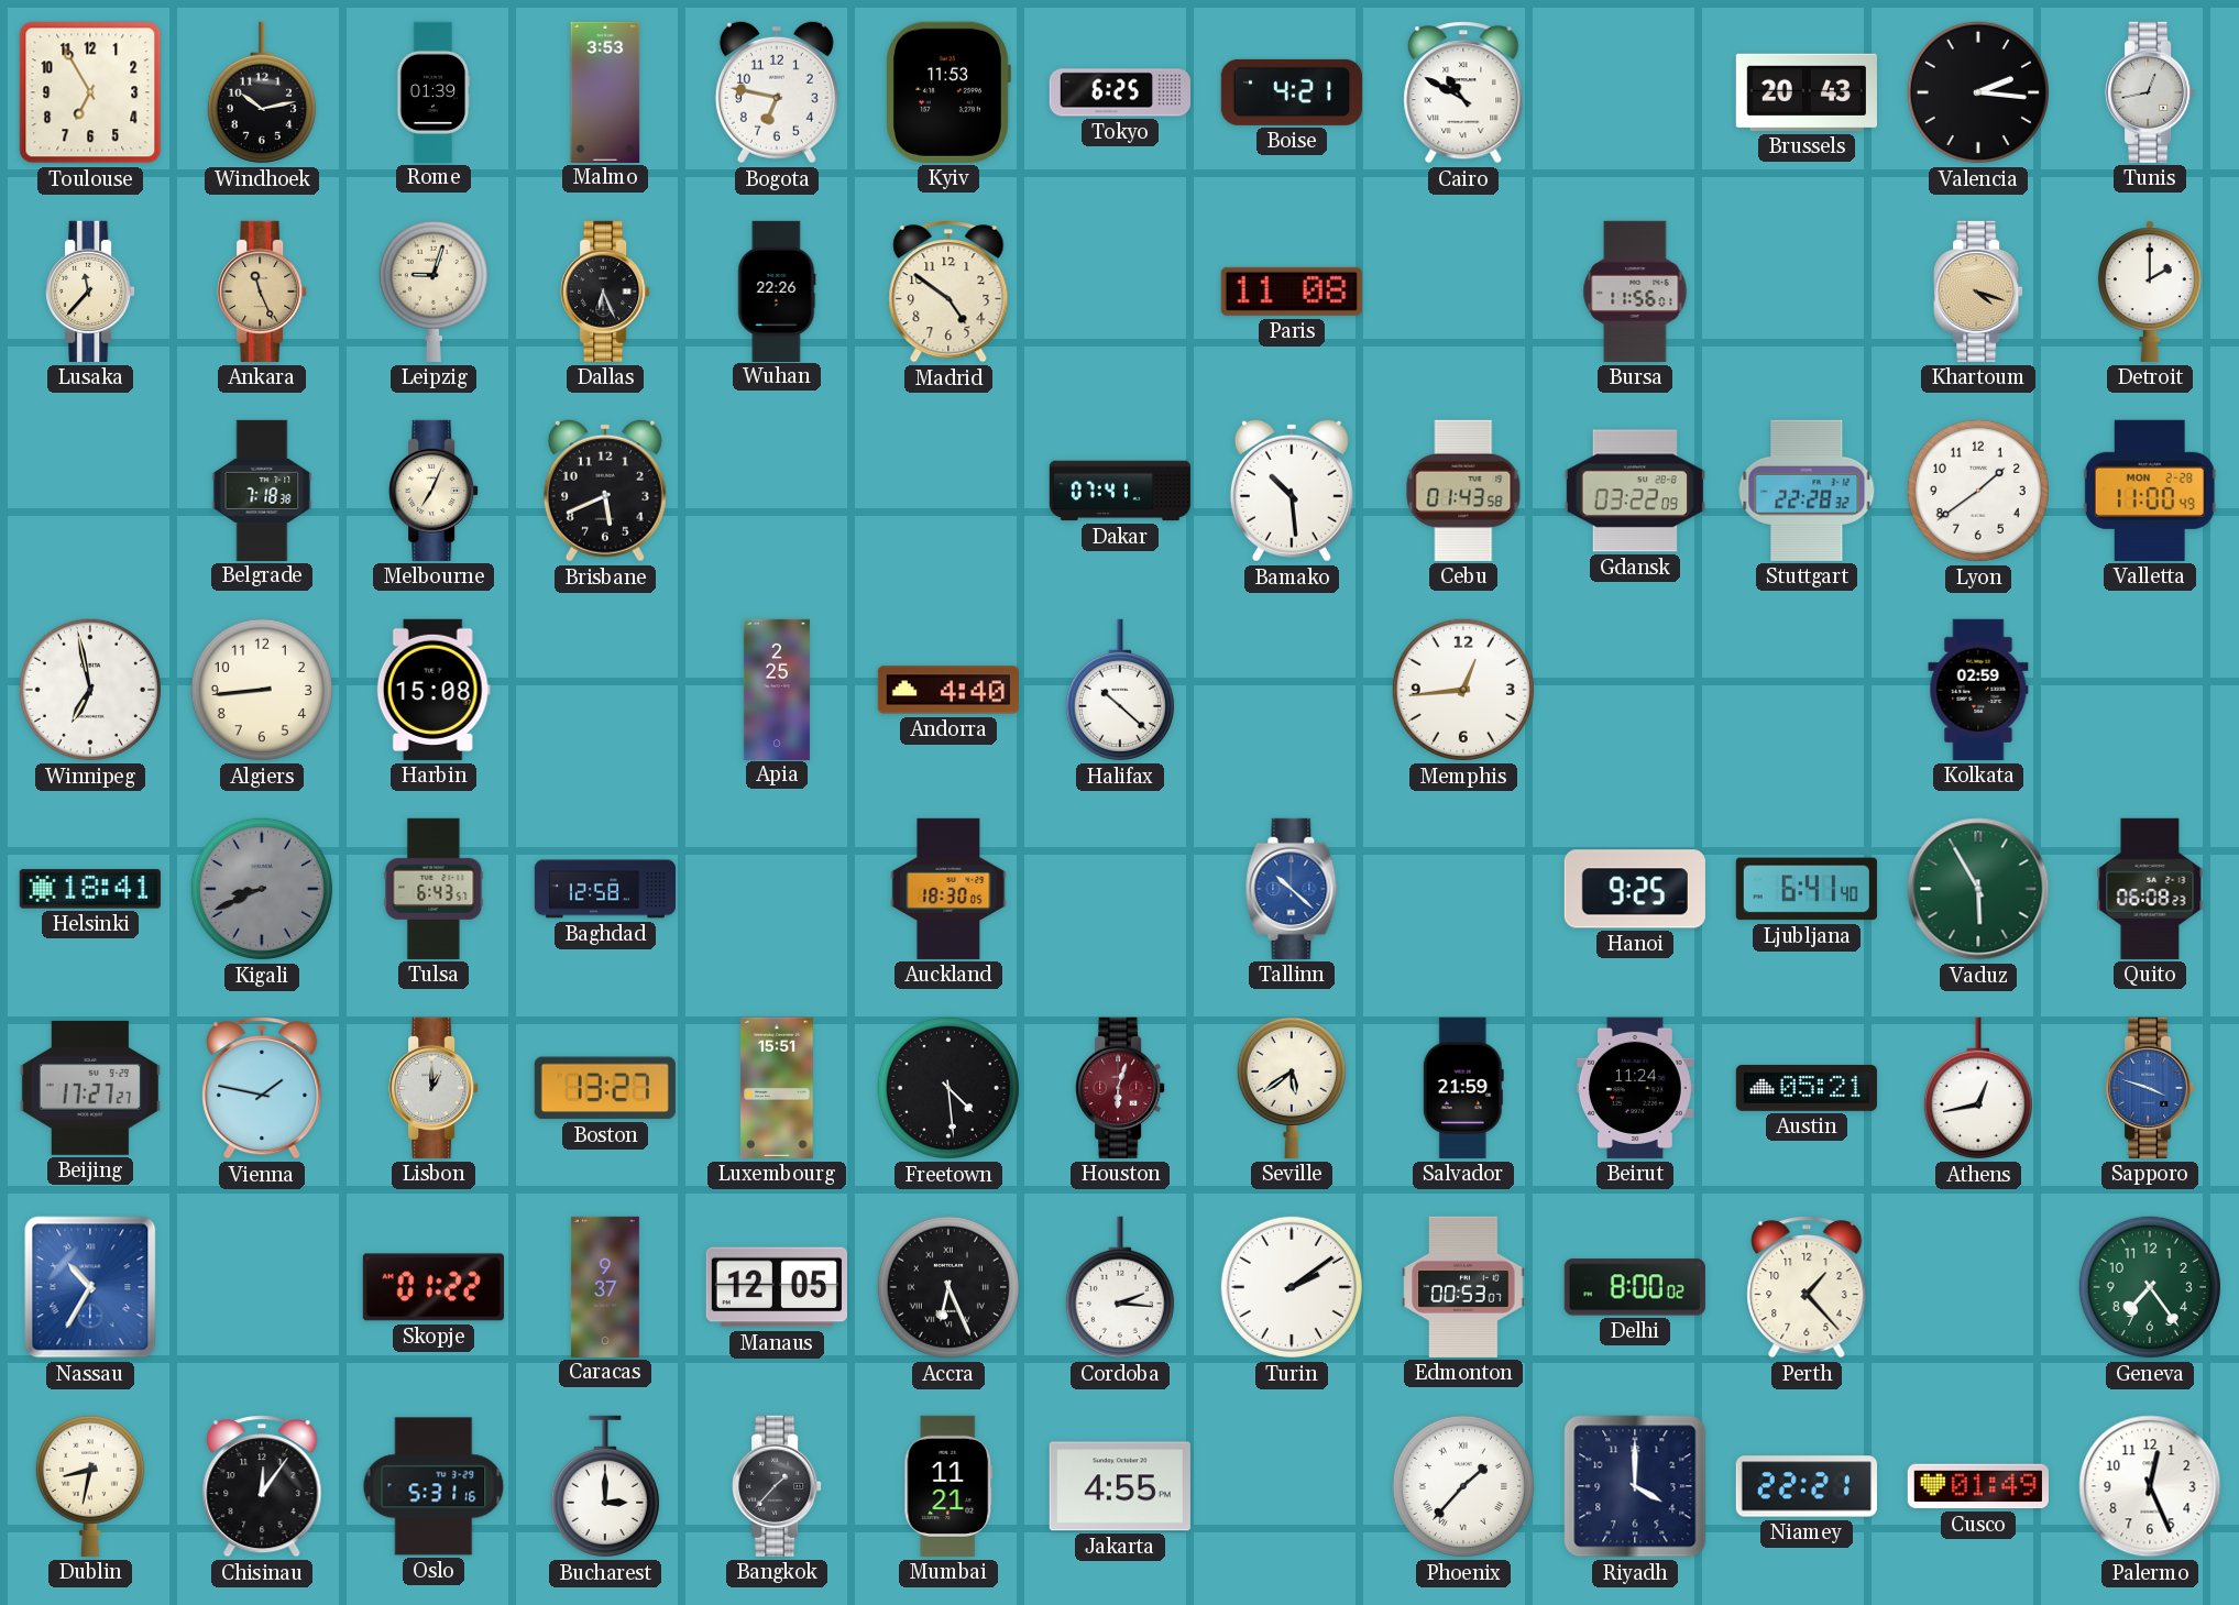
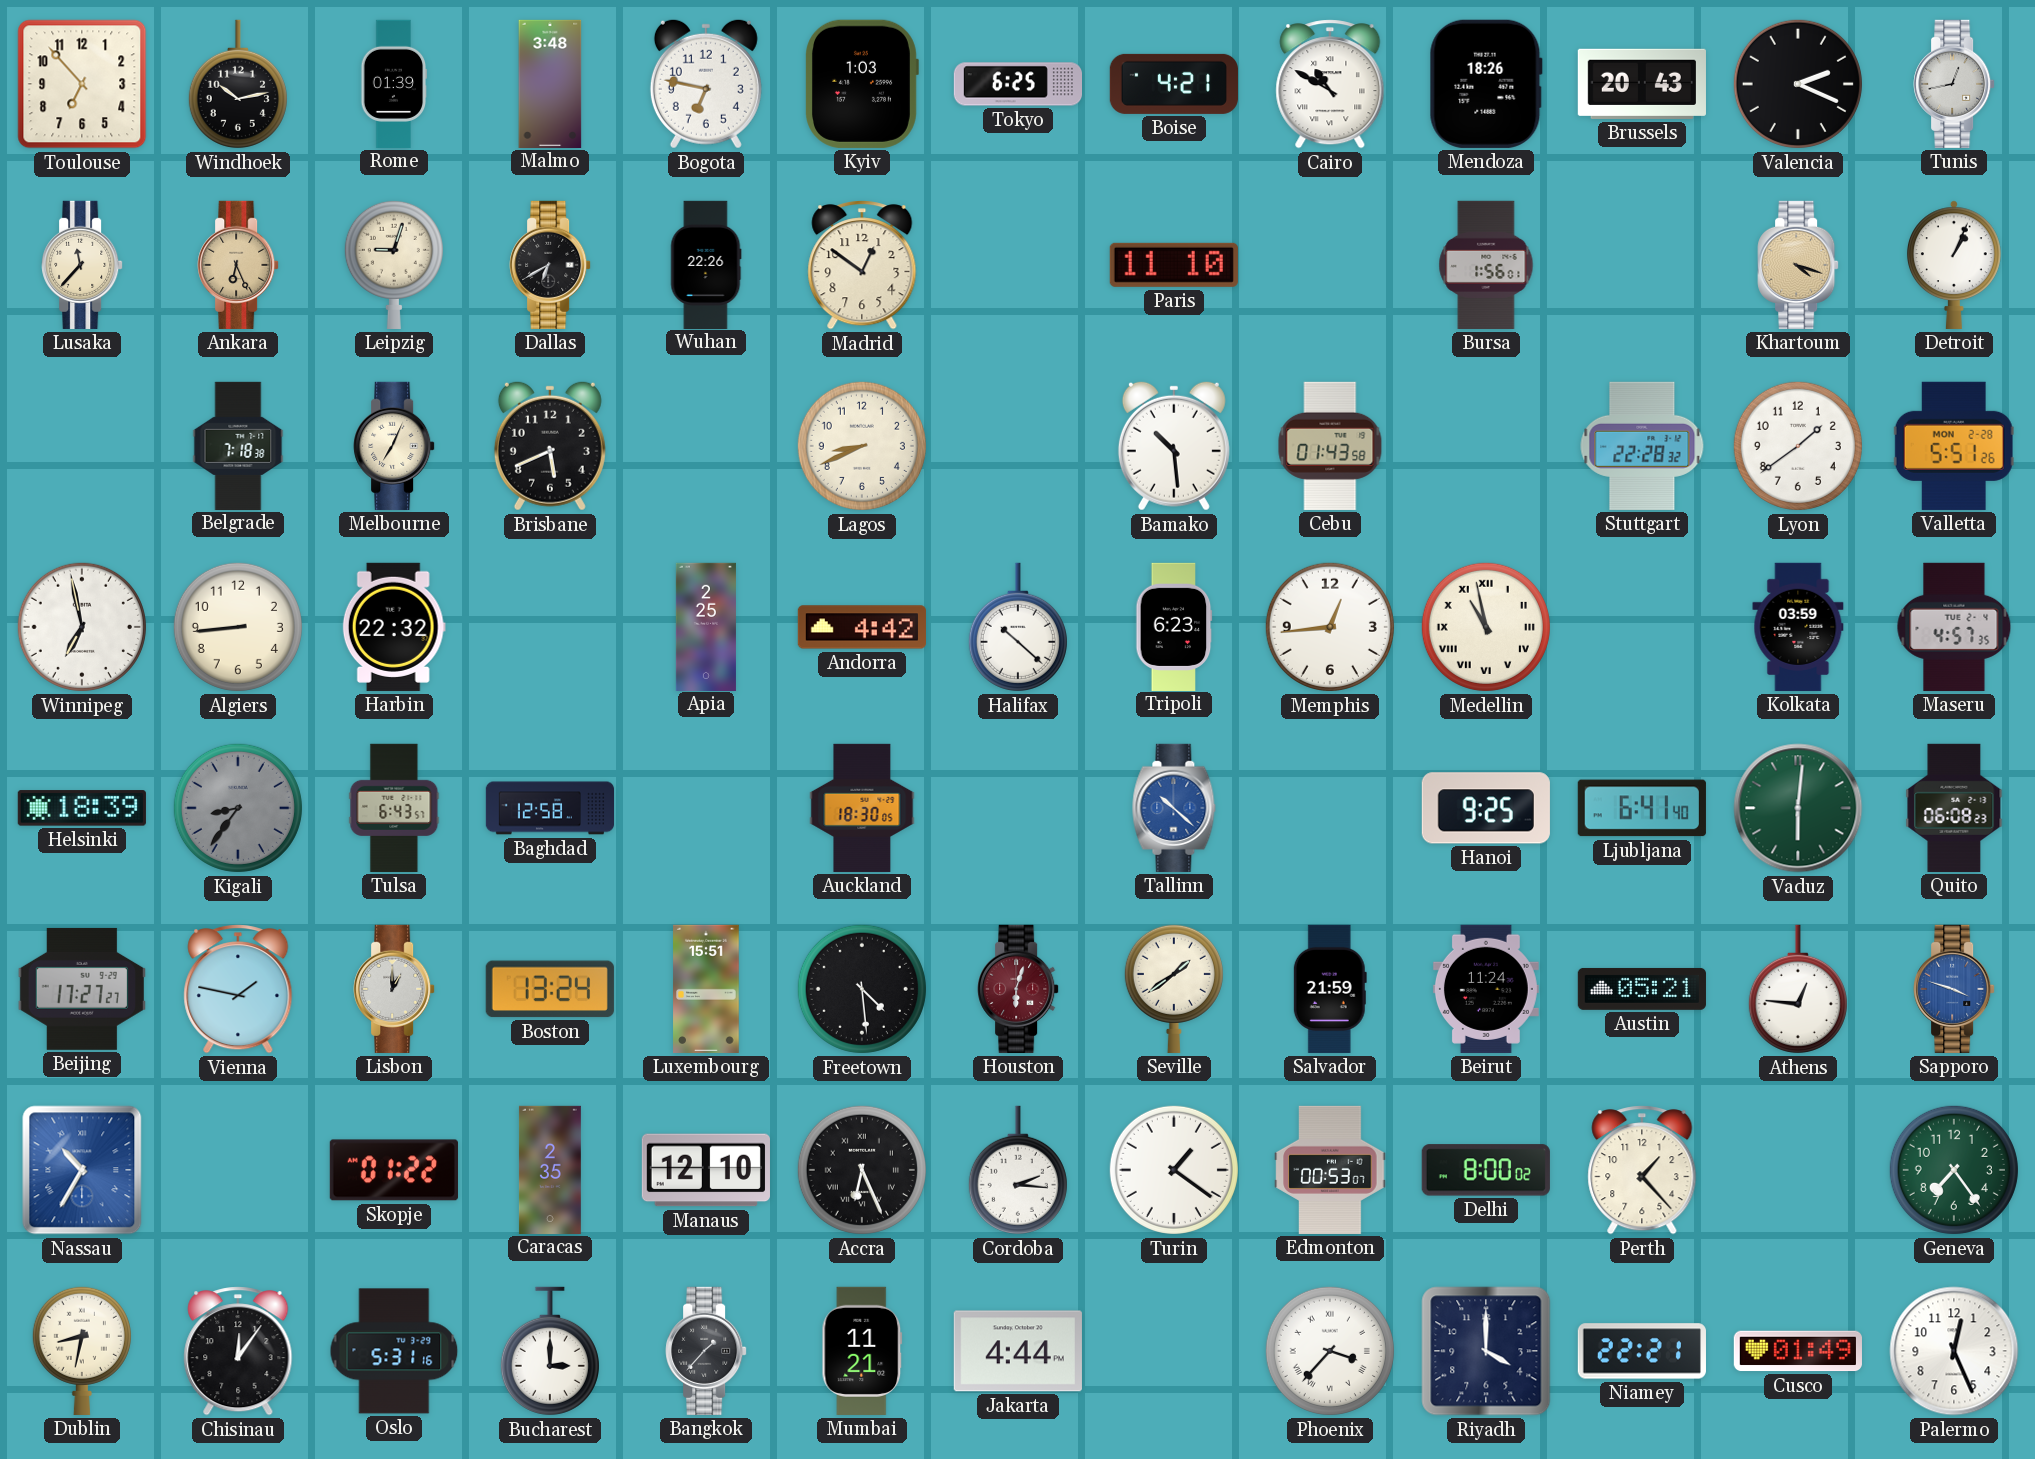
Toulouse: 6:55 -> 6:53
Malmo: 3:53 -> 3:48
Kyiv: 11:53 -> 1:03
Mendoza: none -> 18:26
Valencia: 2:16 -> 2:19
Ankara: 11:26 -> 6:26
Dallas: 6:26 -> 6:40
Madrid: 4:51 -> 12:51
Paris: 11:08 -> 11:10
Bursa: 11:56 -> 1:56
Detroit: 2:00 -> 1:04
Lagos: none -> 8:41
Dakar: 07:41 -> none
Gdansk: 03:22 -> none
Valletta: 11:00 -> 5:51
Harbin: 15:08 -> 22:32
Andorra: 4:40 -> 4:42
Tripoli: none -> 6:23
Medellin: none -> 10:58
Kolkata: 02:59 -> 03:59
Maseru: none -> 4:57
Helsinki: 18:41 -> 18:39
Kigali: 8:41 -> 8:36
Vaduz: 5:55 -> 6:01
Boston: 13:27 -> 13:24
Seville: 5:39 -> 1:39
Athens: 12:43 -> 12:46
Caracas: 9:37 -> 2:35
Manaus: 12:05 -> 12:10
Turin: 2:09 -> 1:21
Jakarta: 4:55 -> 4:44
Phoenix: 1:37 -> 3:37
